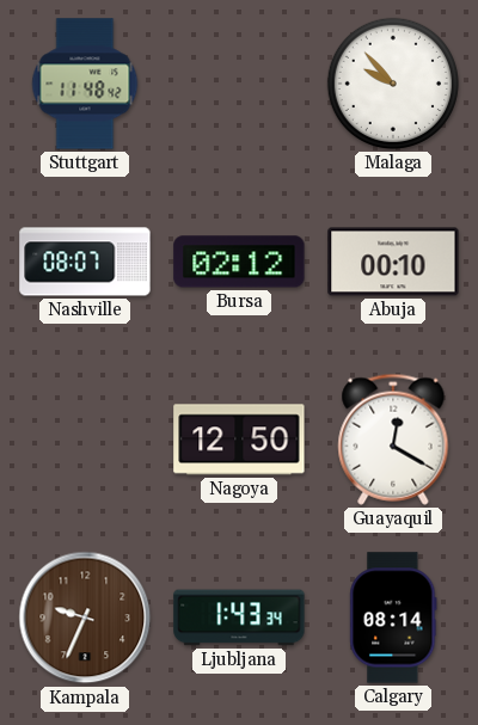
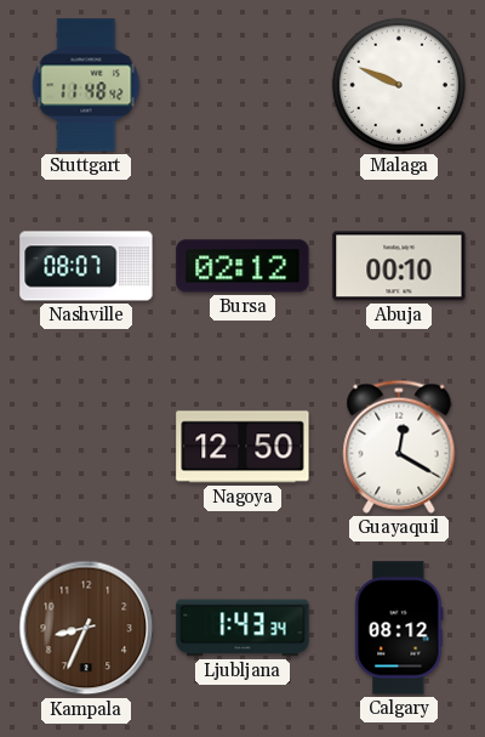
Malaga: 9:53 -> 9:49
Kampala: 9:34 -> 8:34
Calgary: 08:14 -> 08:12
